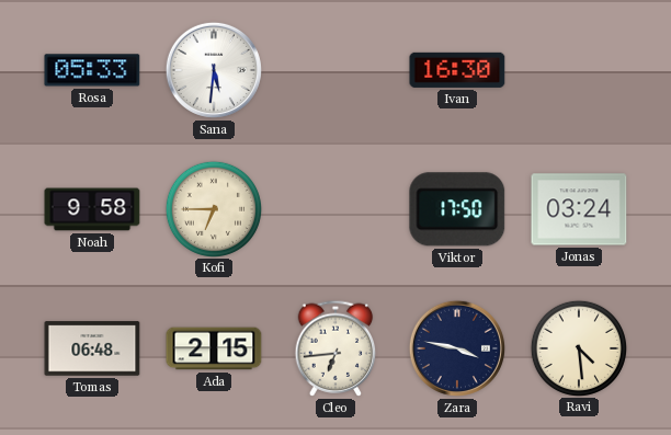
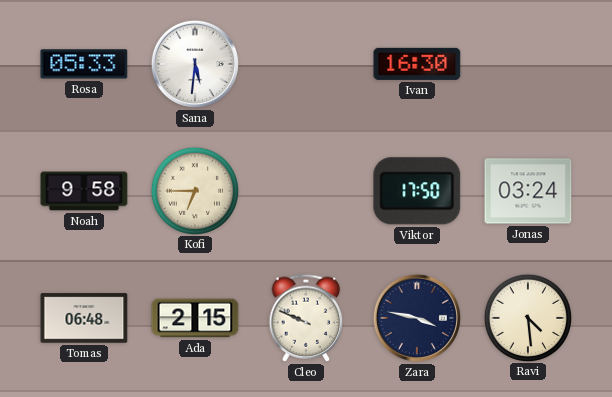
Cleo: 6:44 -> 9:49
